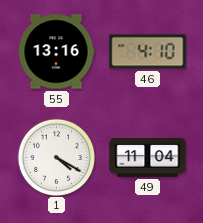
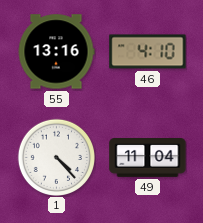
1: 4:20 -> 4:23
